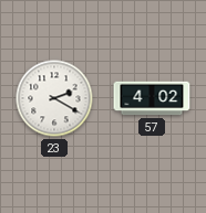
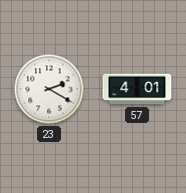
57: 4:02 -> 4:01
